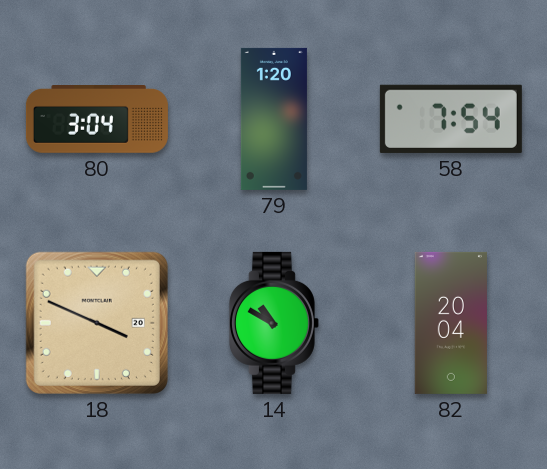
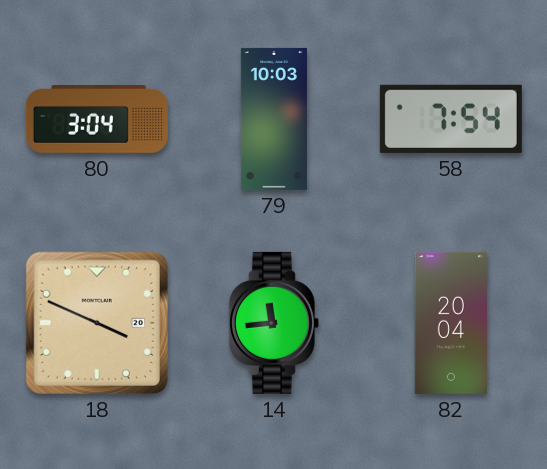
79: 1:20 -> 10:03
14: 10:50 -> 11:44
